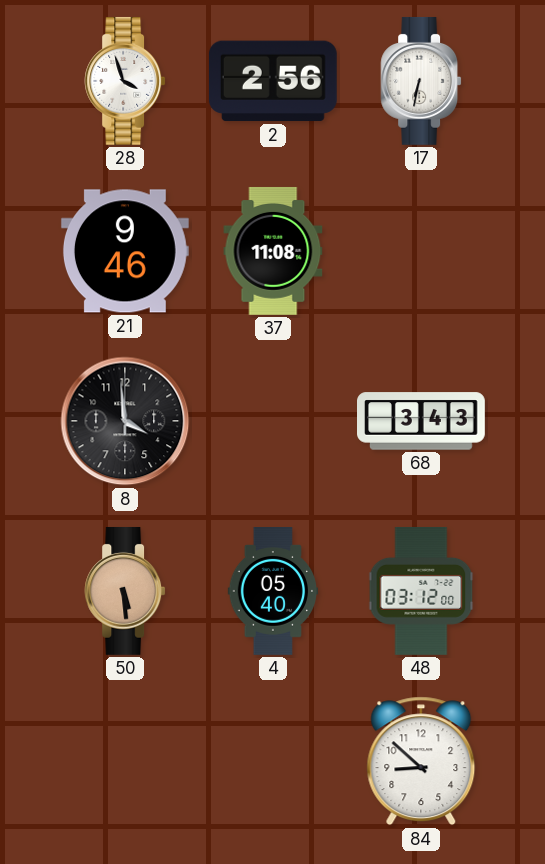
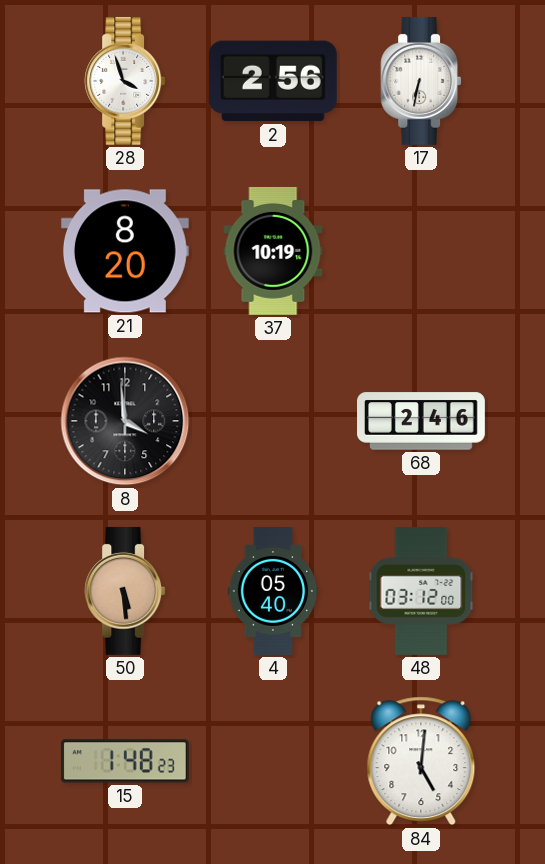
21: 9:46 -> 8:20
37: 11:08 -> 10:19
68: 3:43 -> 2:46
15: none -> 1:48
84: 8:52 -> 5:01
